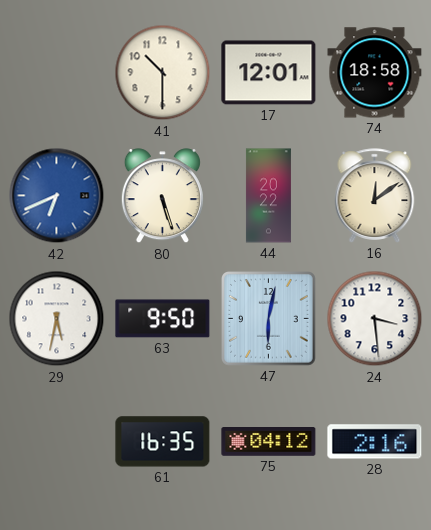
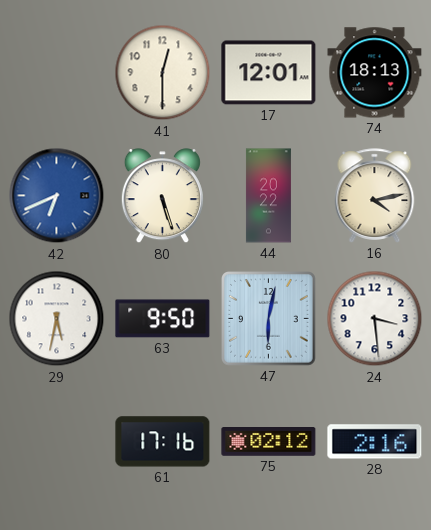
41: 10:30 -> 12:30
74: 18:58 -> 18:13
16: 12:09 -> 4:13
61: 16:35 -> 17:16
75: 04:12 -> 02:12
